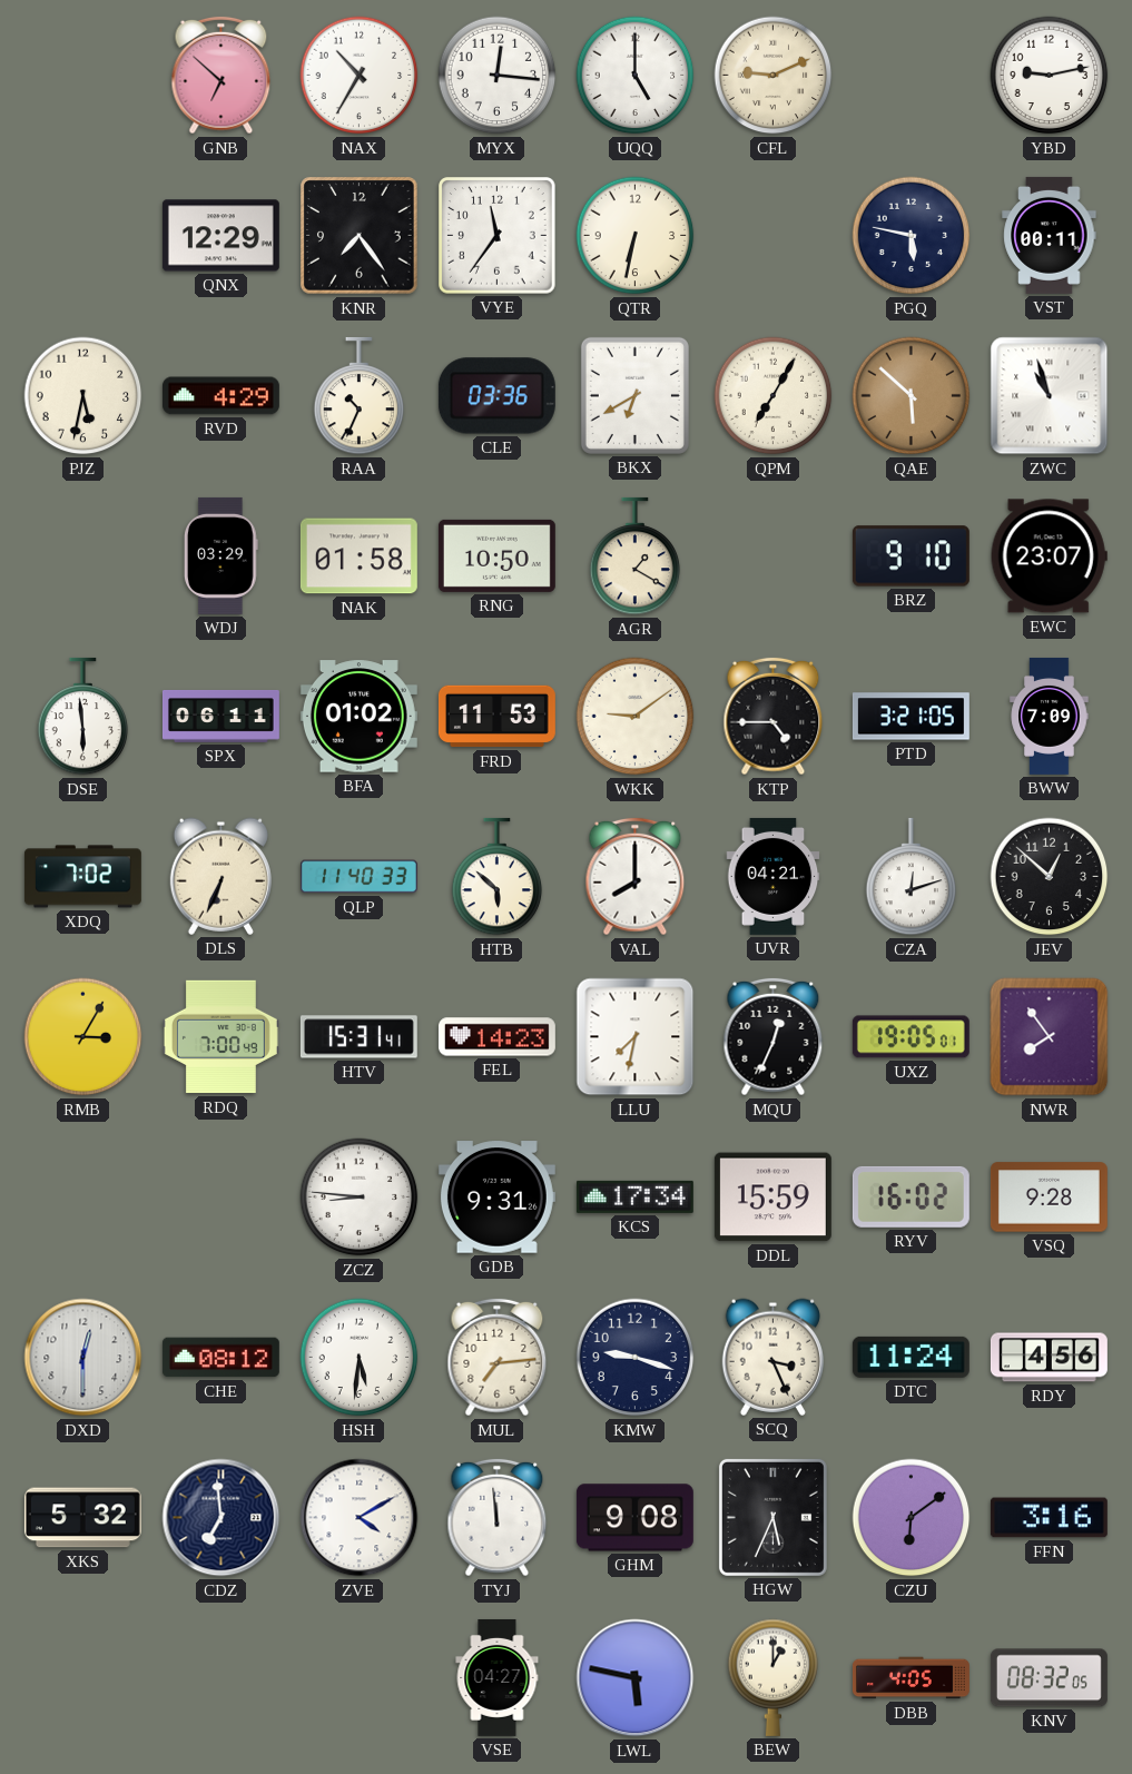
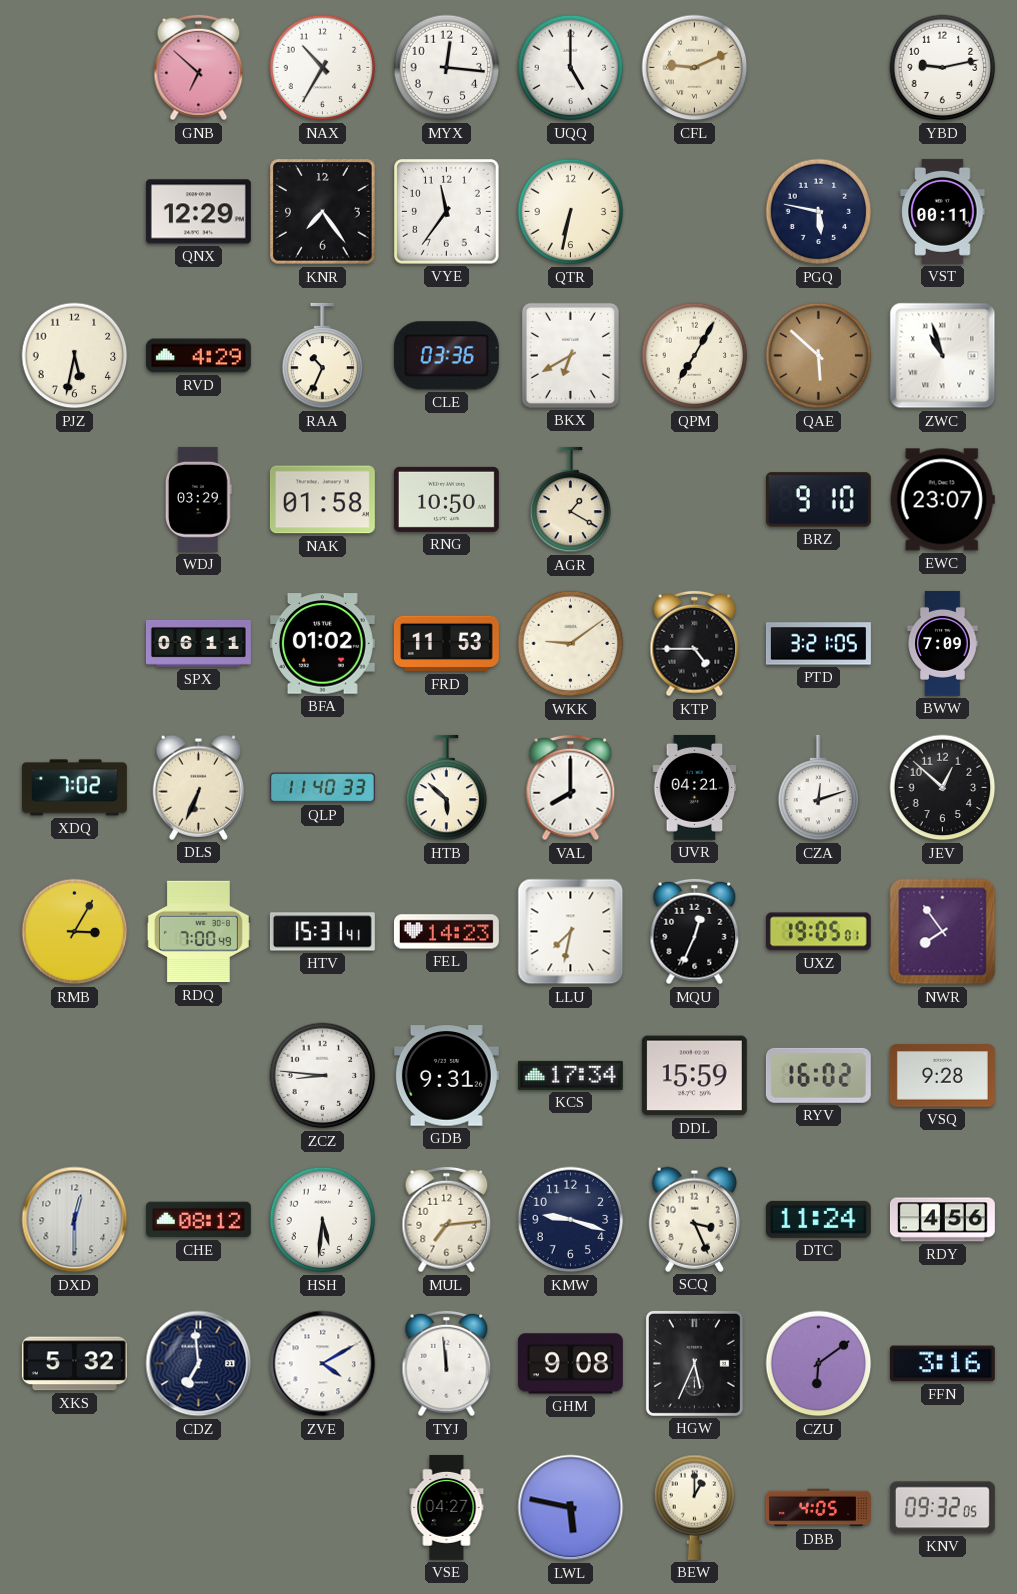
DSE: 5:59 -> none
KNV: 08:32 -> 09:32
